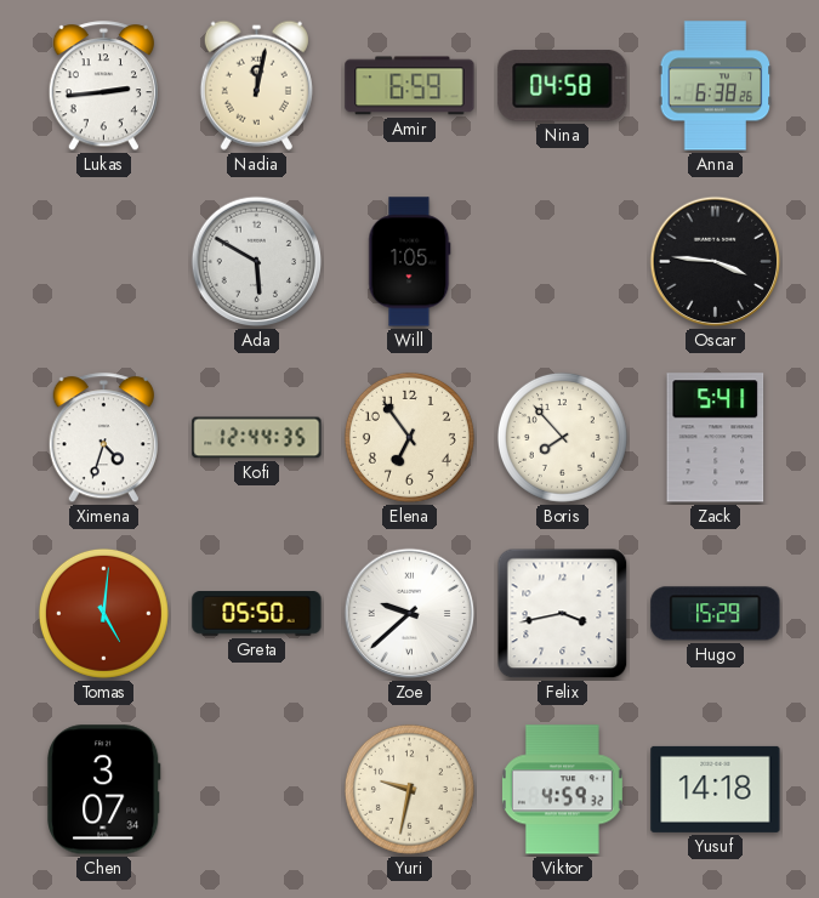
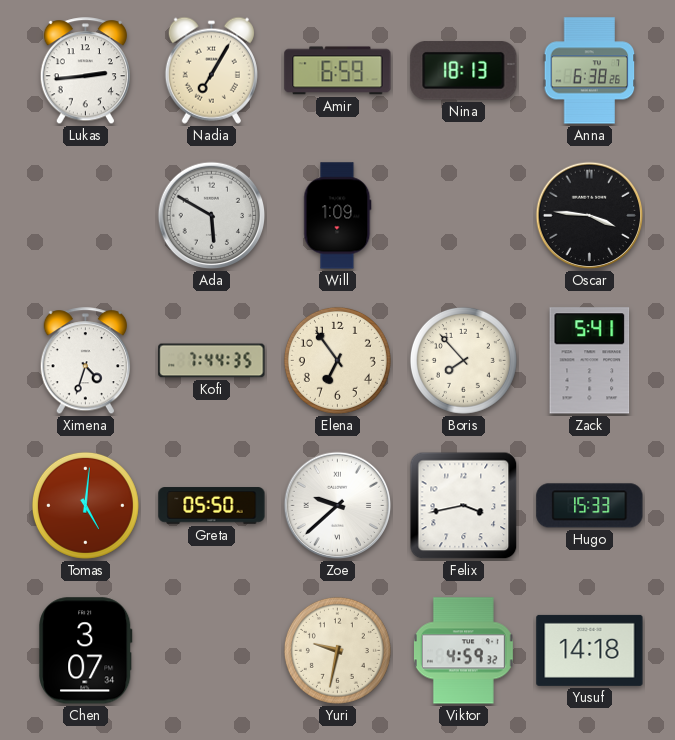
Nadia: 12:02 -> 7:05
Nina: 04:58 -> 18:13
Will: 1:05 -> 1:09
Kofi: 12:44 -> 7:44
Hugo: 15:29 -> 15:33
